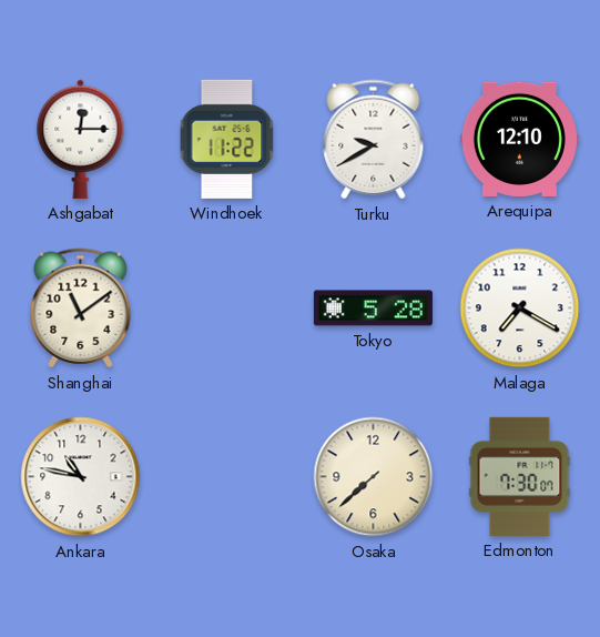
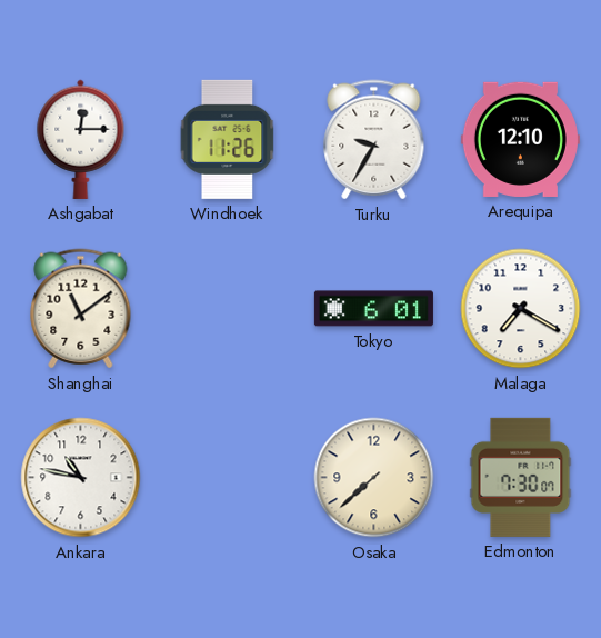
Windhoek: 11:22 -> 11:26
Turku: 9:40 -> 9:35
Tokyo: 5:28 -> 6:01
